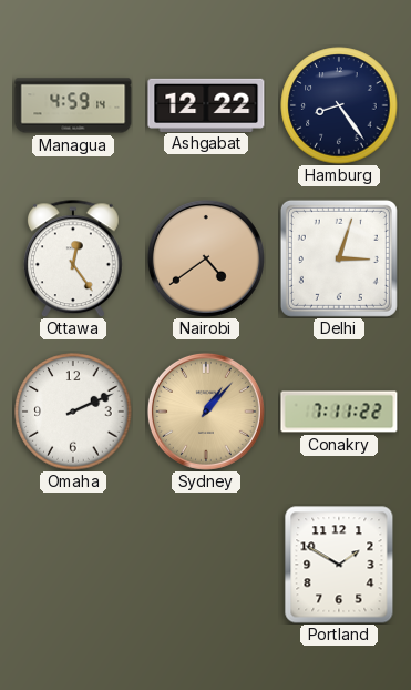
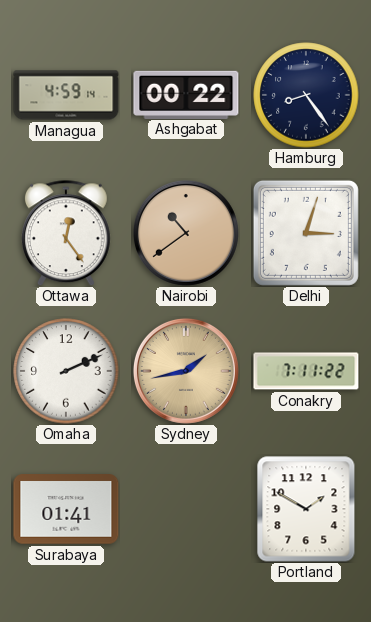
Ashgabat: 12:22 -> 00:22
Nairobi: 4:39 -> 10:39
Sydney: 1:07 -> 1:43
Surabaya: none -> 01:41
